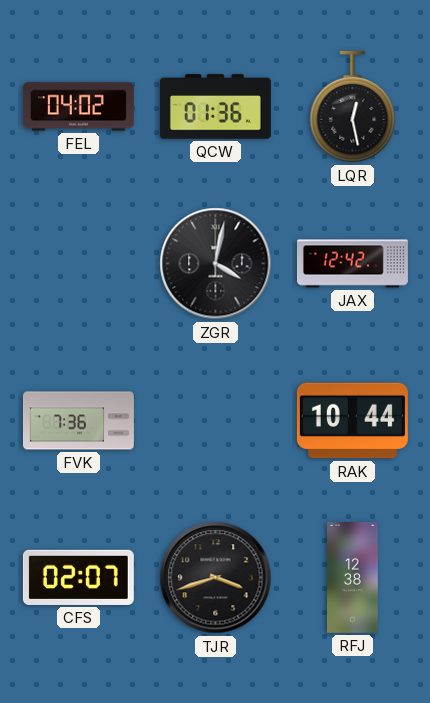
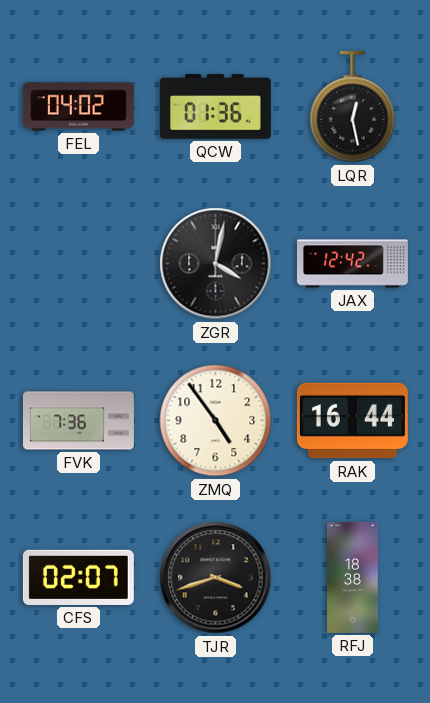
ZMQ: none -> 4:54
RAK: 10:44 -> 16:44
RFJ: 12:38 -> 18:38
